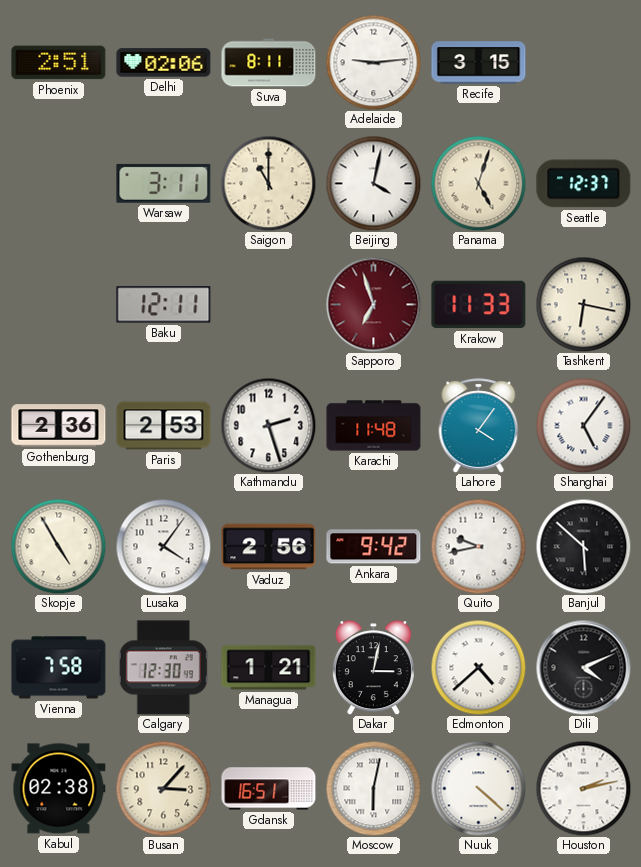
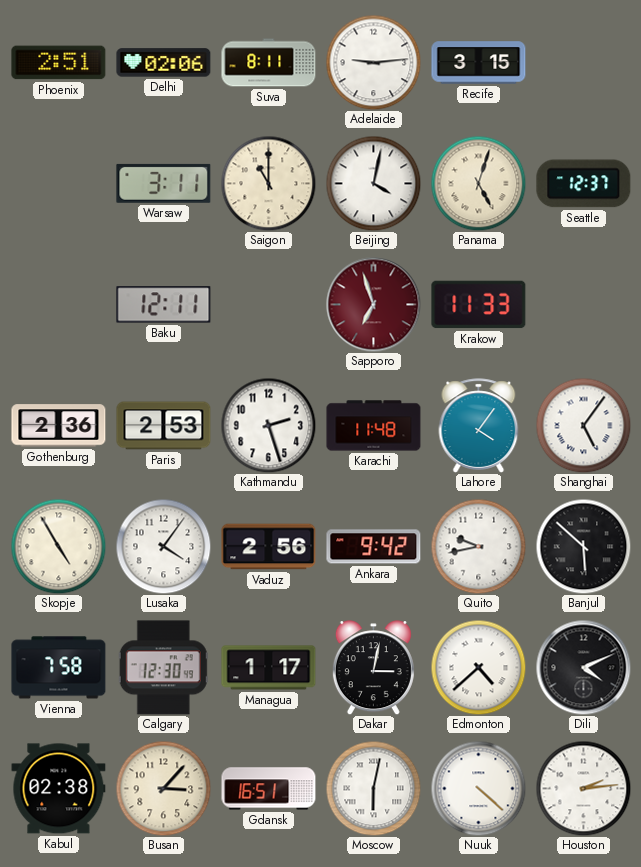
Tashkent: 6:17 -> none
Managua: 1:21 -> 1:17
Houston: 2:13 -> 2:14
